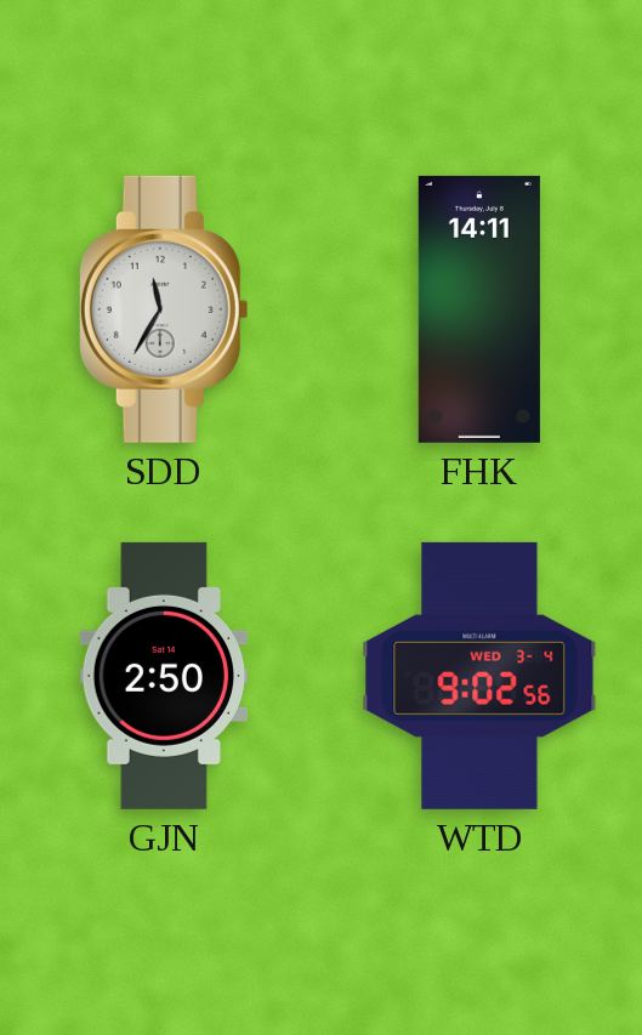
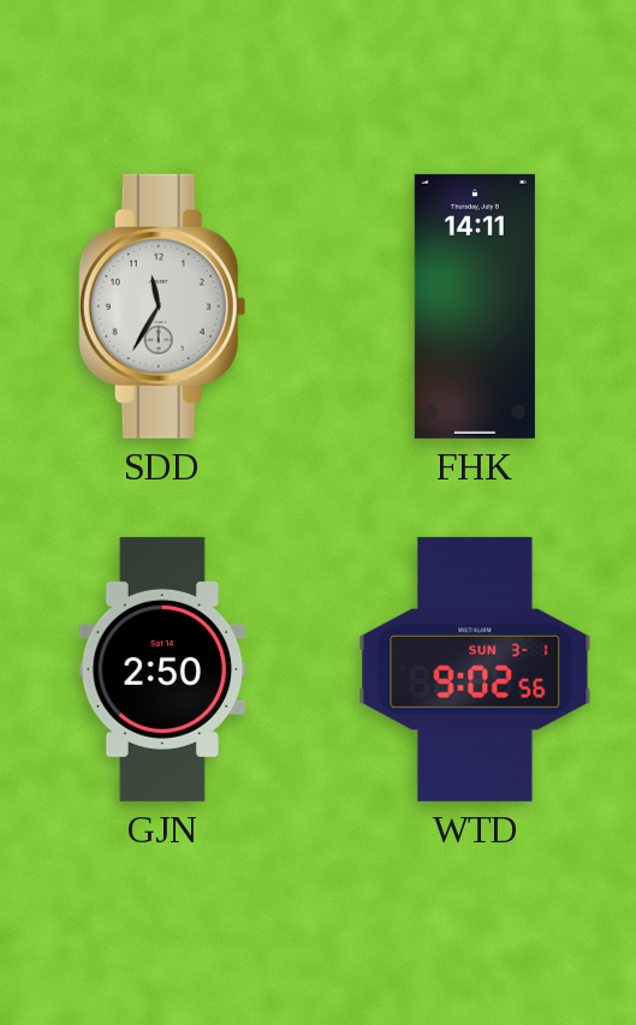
WTD date: WED 3-4 -> SUN 3-1
